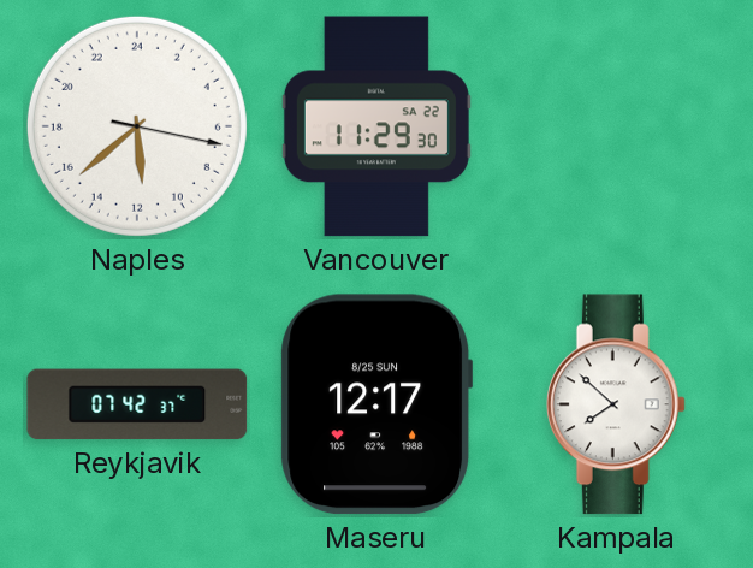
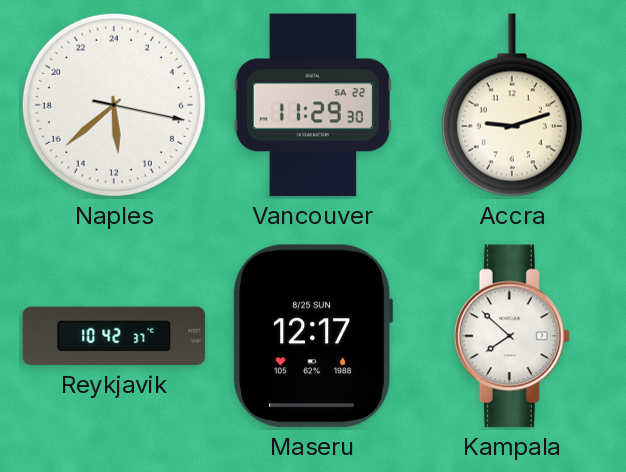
Accra: none -> 9:12
Reykjavik: 07:42 -> 10:42
